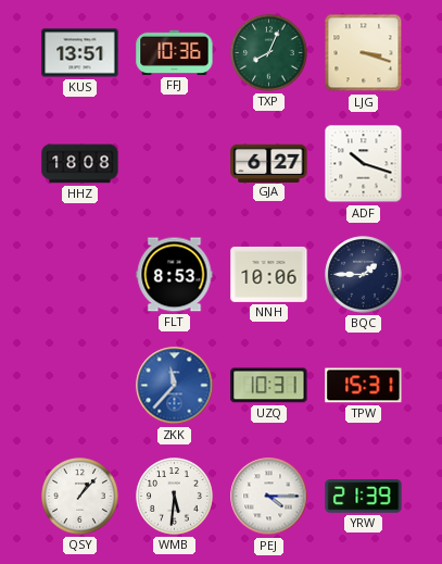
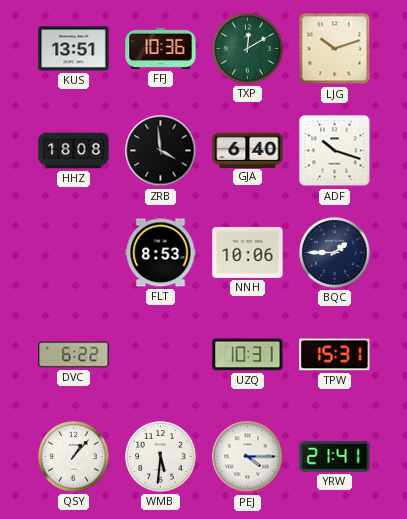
TXP: 8:04 -> 12:10
LJG: 3:18 -> 10:12
ZRB: none -> 3:59
GJA: 6:27 -> 6:40
DVC: none -> 6:22
ZKK: 11:37 -> none
YRW: 21:39 -> 21:41
